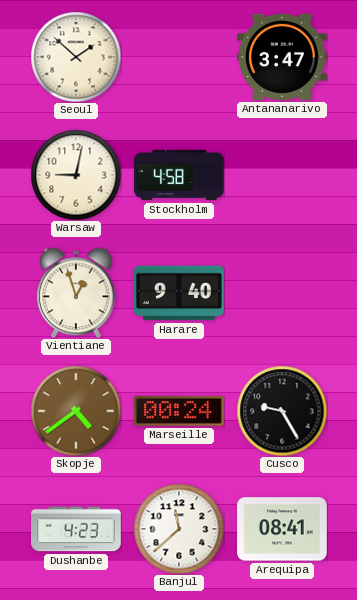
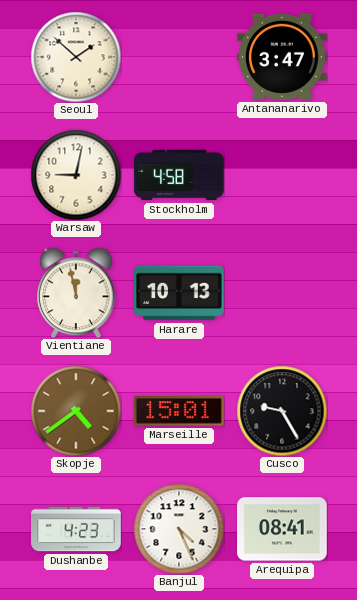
Vientiane: 12:57 -> 11:58
Harare: 9:40 -> 10:13
Marseille: 00:24 -> 15:01
Banjul: 11:38 -> 4:26
